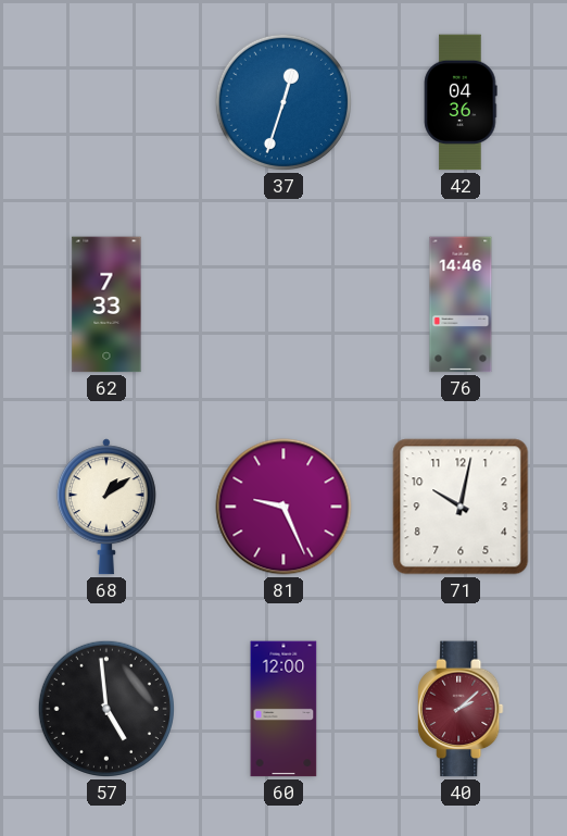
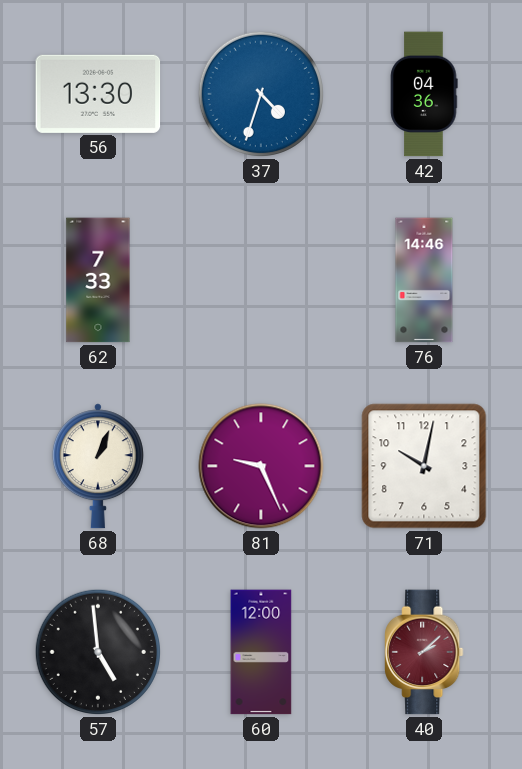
56: none -> 13:30
37: 12:33 -> 4:33
68: 1:09 -> 1:04
